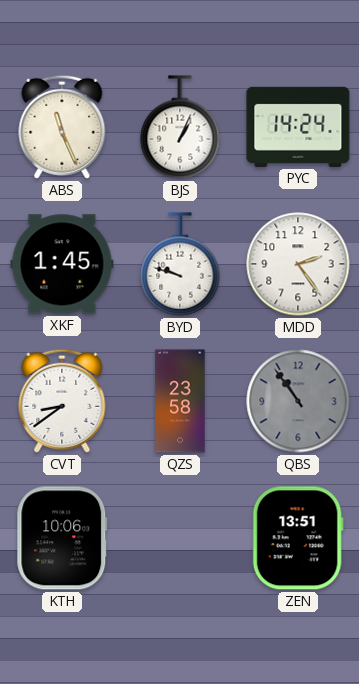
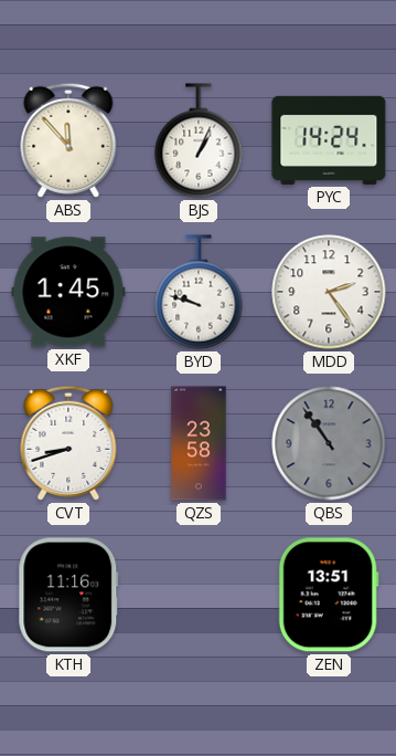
ABS: 11:26 -> 11:53
CVT: 8:39 -> 8:42
KTH: 10:06 -> 11:16
